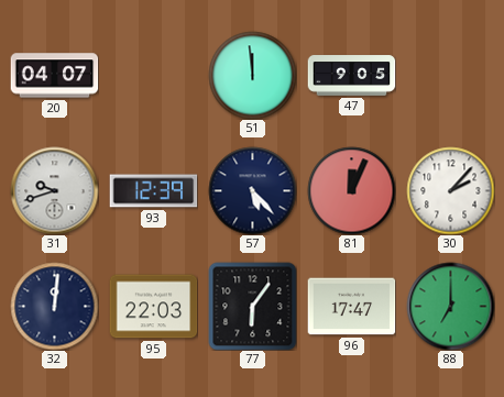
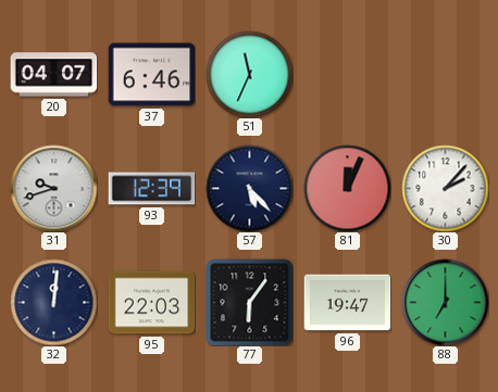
37: none -> 6:46
51: 11:59 -> 11:34
47: 9:05 -> none
96: 17:47 -> 19:47
